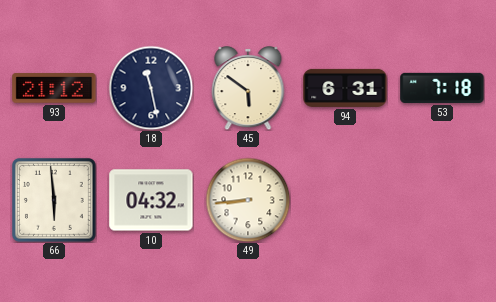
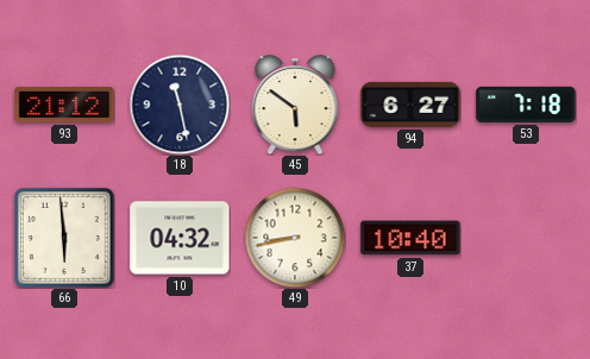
94: 6:31 -> 6:27
49: 8:44 -> 8:43
37: none -> 10:40
